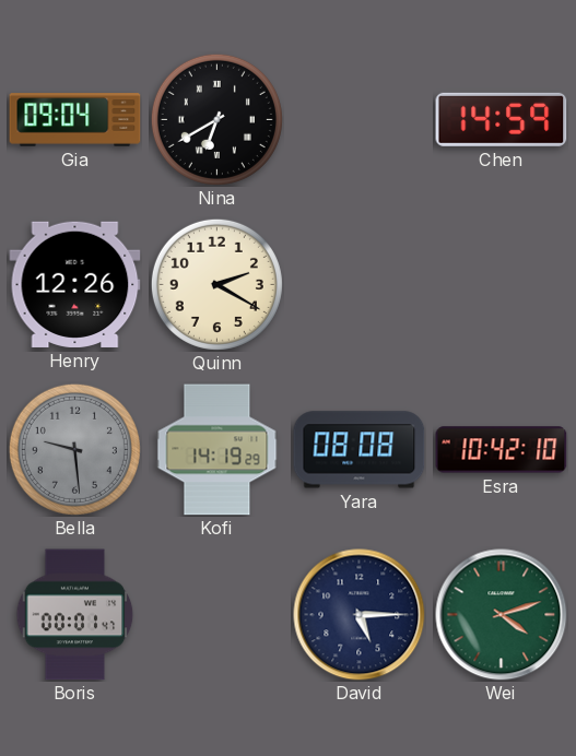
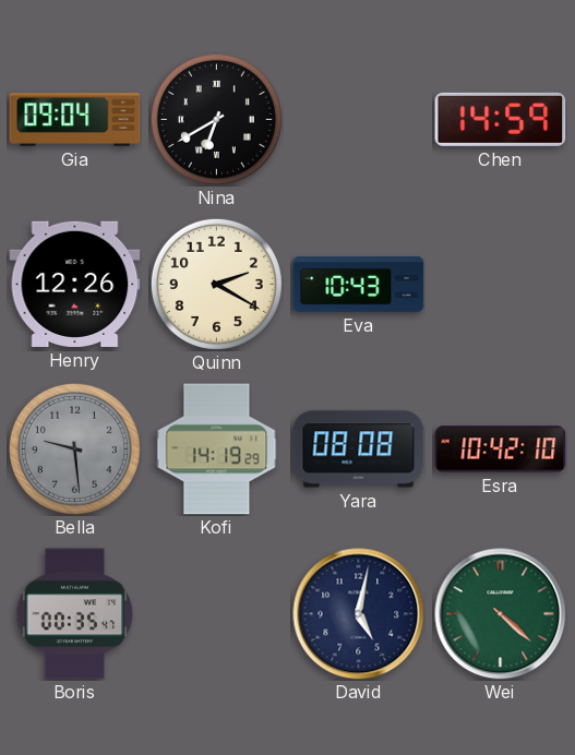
Eva: none -> 10:43
Boris: 00:01 -> 00:35
David: 5:15 -> 5:02
Wei: 4:12 -> 4:22
